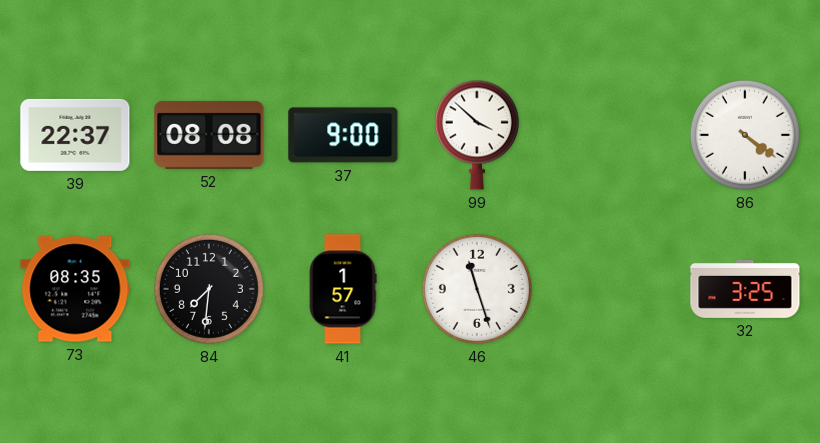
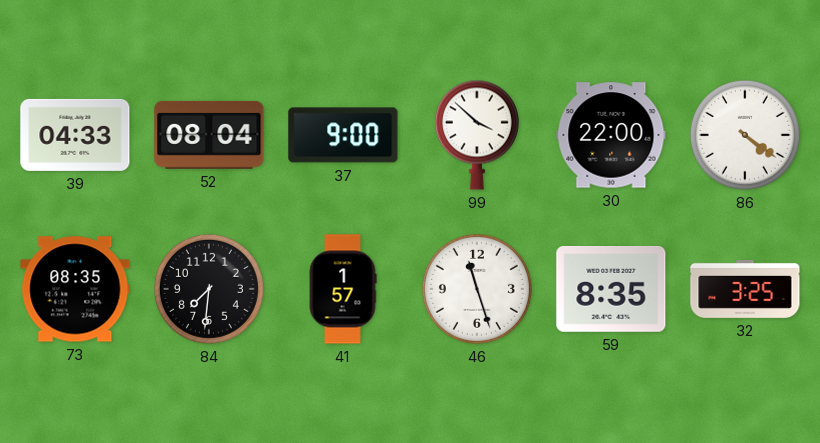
39: 22:37 -> 04:33
52: 08:08 -> 08:04
30: none -> 22:00
59: none -> 8:35
